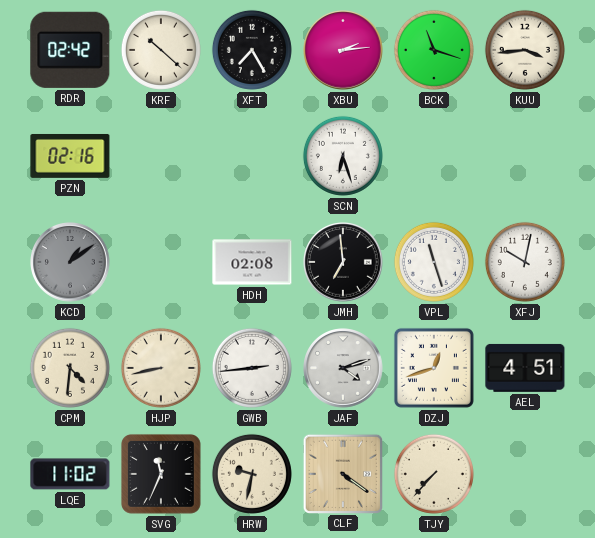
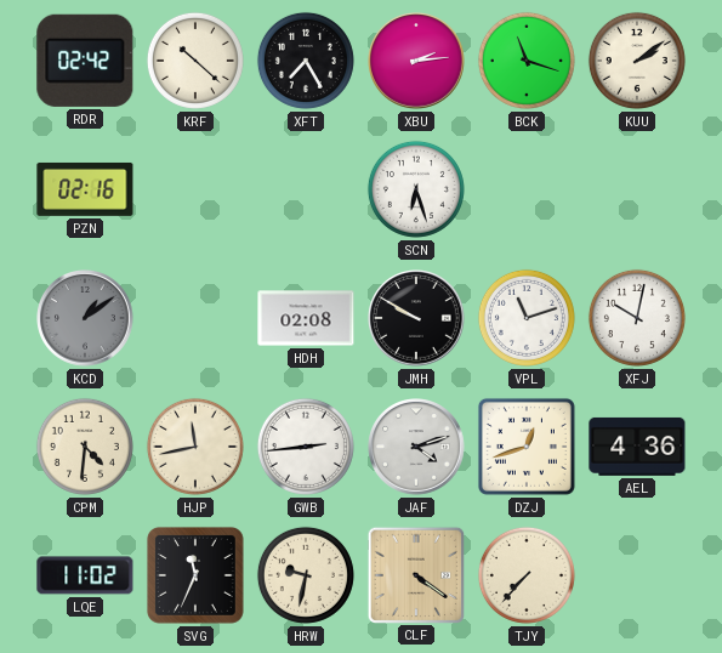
KUU: 3:44 -> 2:09
JMH: 6:59 -> 9:50
VPL: 11:27 -> 11:12
HJP: 8:43 -> 11:43
AEL: 4:51 -> 4:36
